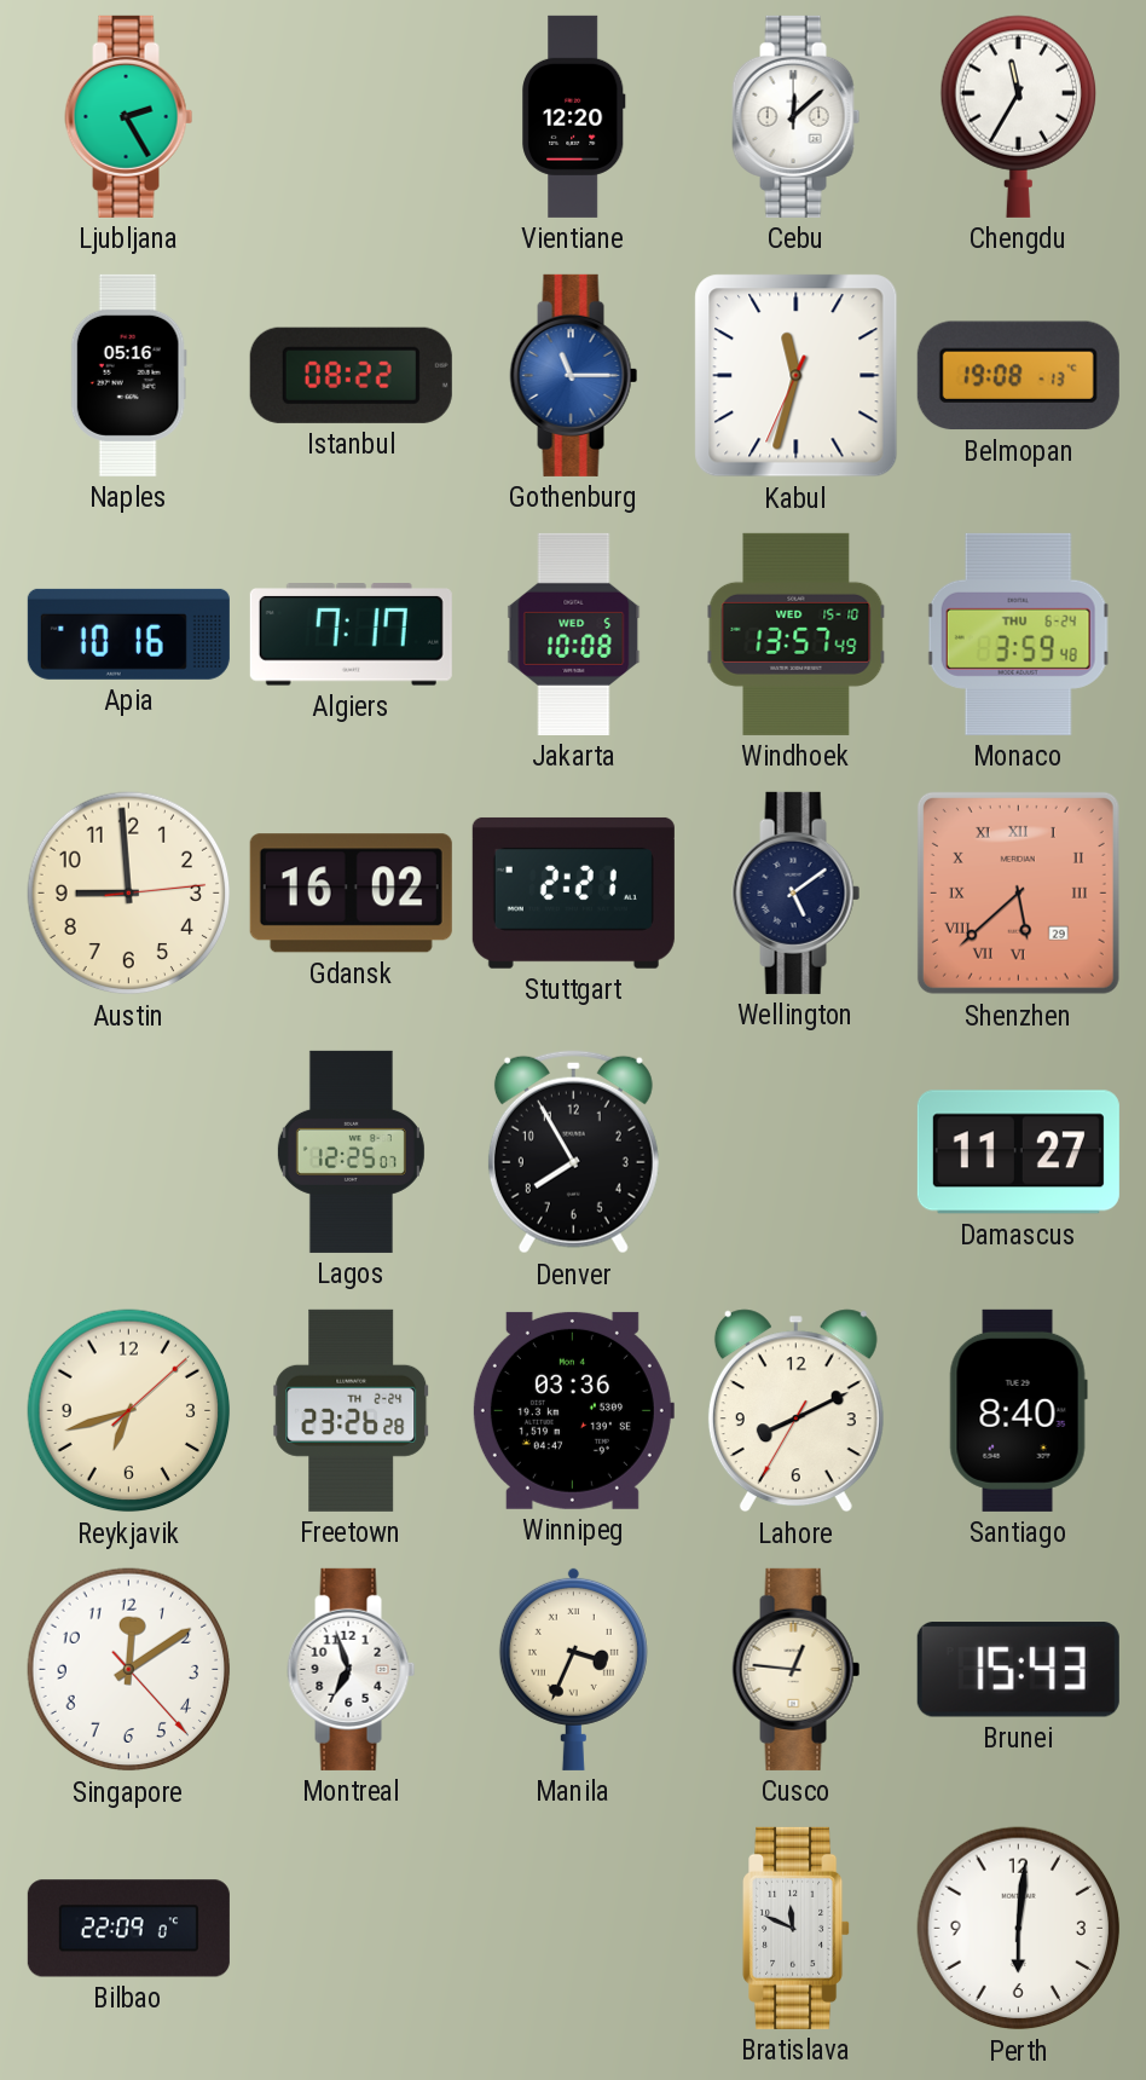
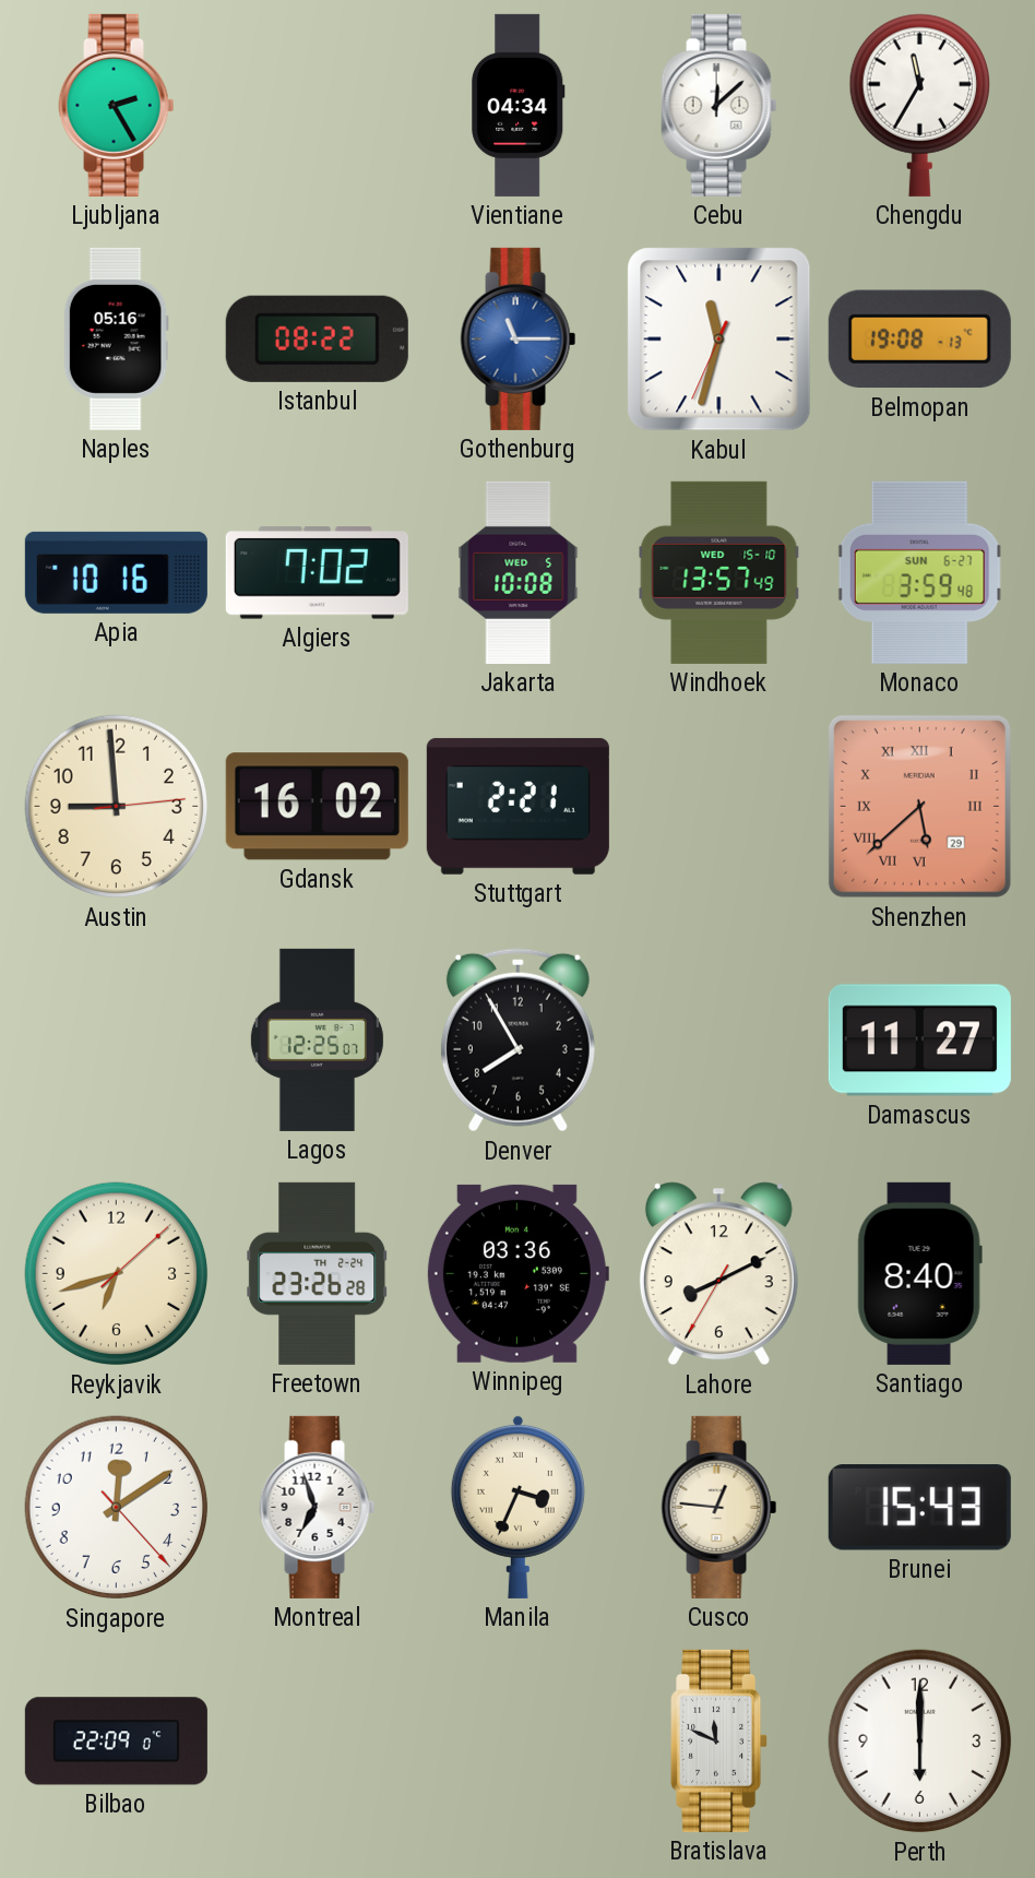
Vientiane: 12:20 -> 04:34
Algiers: 7:17 -> 7:02
Monaco date: THU 6-24 -> SUN 6-27
Wellington: 5:09 -> none
Perth: 6:01 -> 6:00
